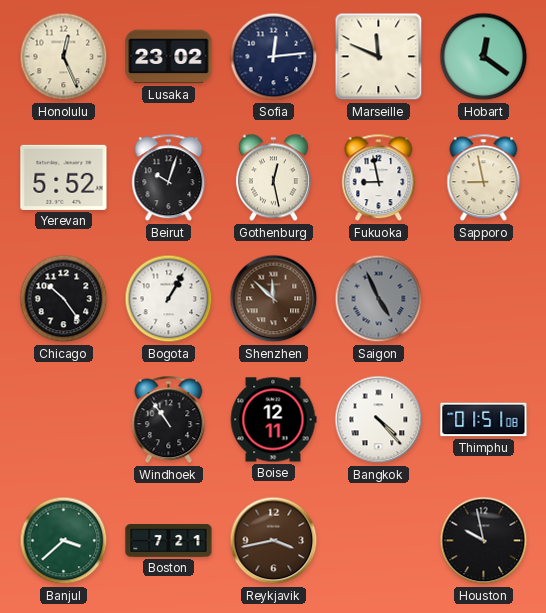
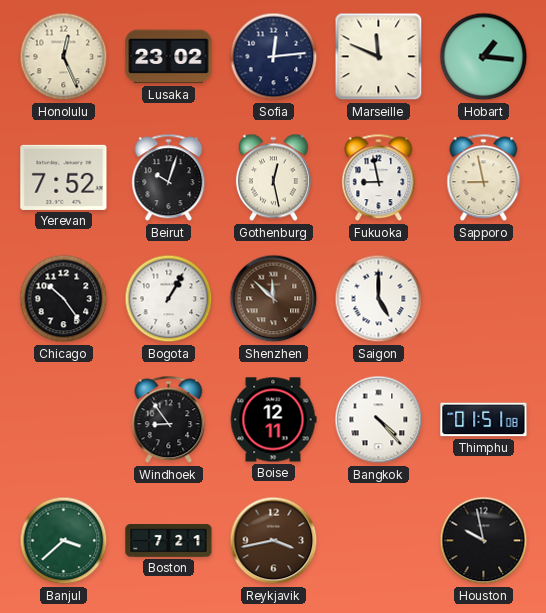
Hobart: 12:21 -> 1:16
Yerevan: 5:52 -> 7:52
Saigon: 4:56 -> 5:00
Saigon dial: grey -> white
Windhoek: 10:54 -> 8:54
